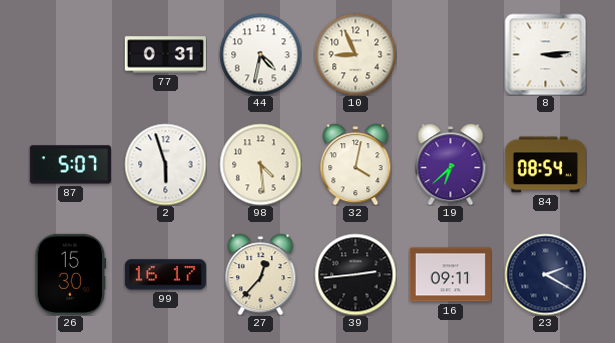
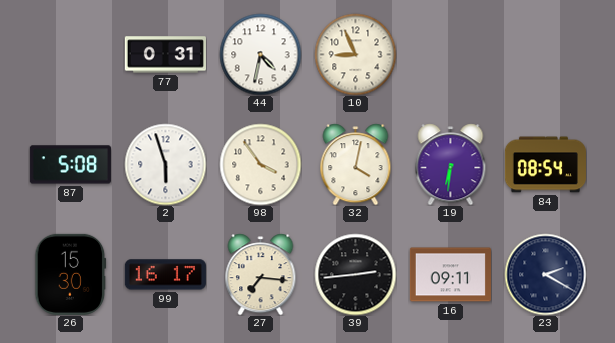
8: 3:14 -> none
87: 5:07 -> 5:08
98: 4:29 -> 3:54
19: 6:38 -> 6:31
27: 12:37 -> 7:16
